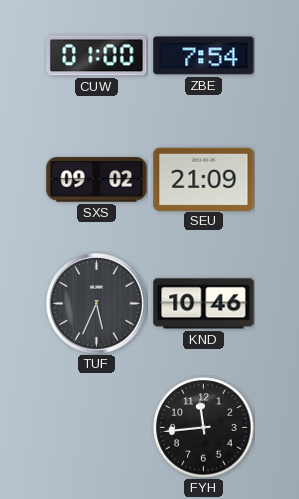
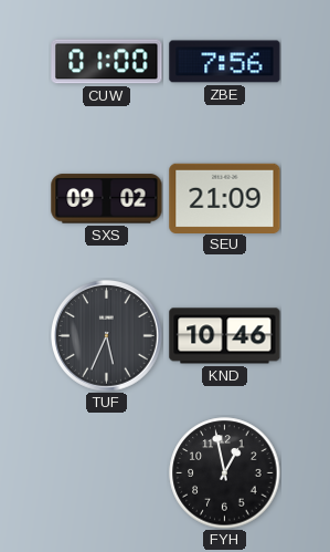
ZBE: 7:54 -> 7:56
FYH: 11:44 -> 12:58
